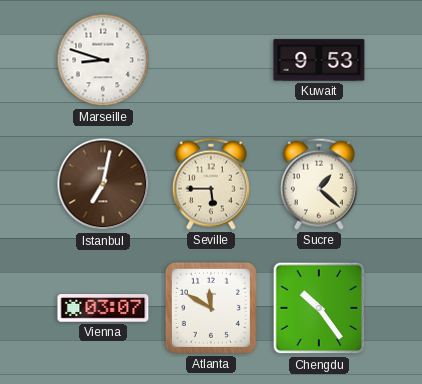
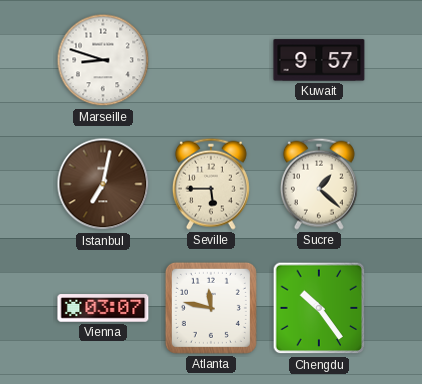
Kuwait: 9:53 -> 9:57
Atlanta: 11:50 -> 11:47
